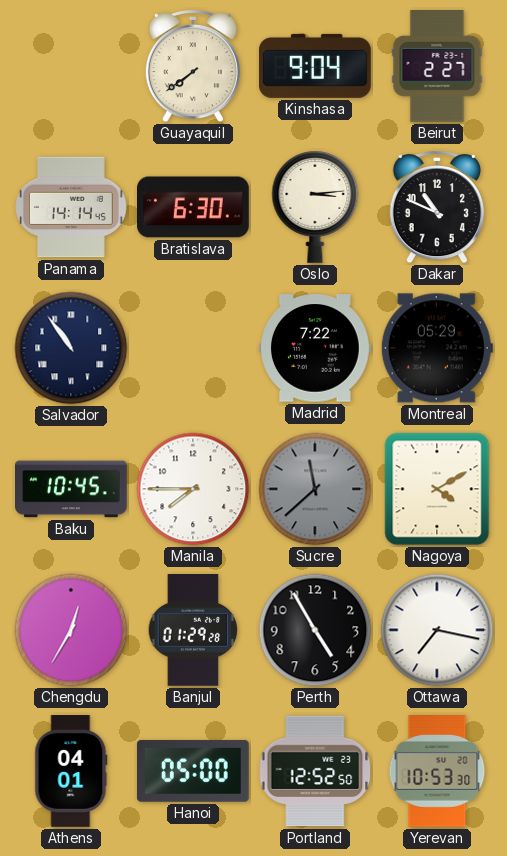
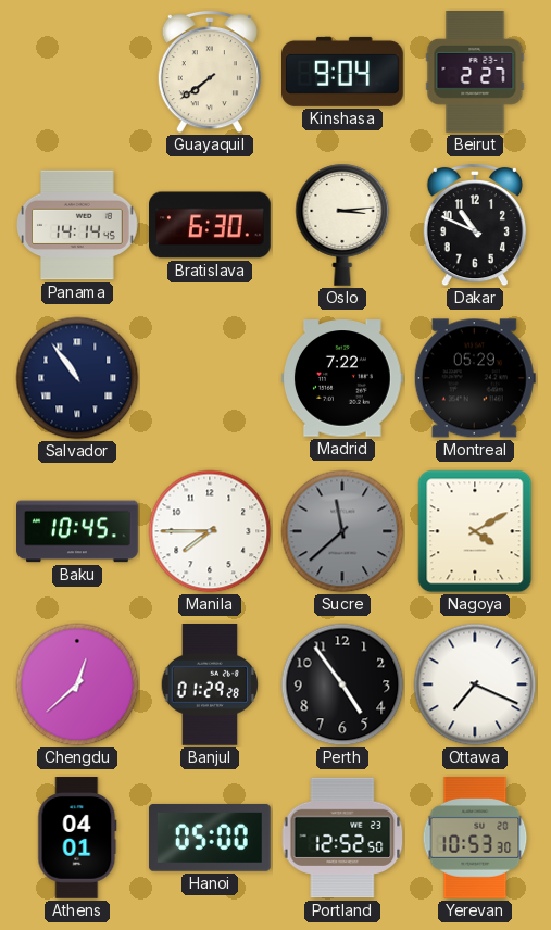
Chengdu: 12:35 -> 12:38
Perth: 4:55 -> 4:54
Ottawa: 7:17 -> 7:19
